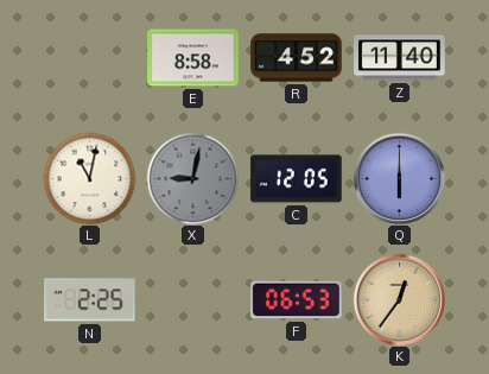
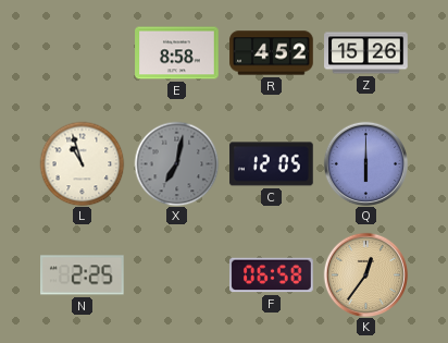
Z: 11:40 -> 15:26
L: 11:02 -> 10:57
X: 9:02 -> 7:02
F: 06:53 -> 06:58
